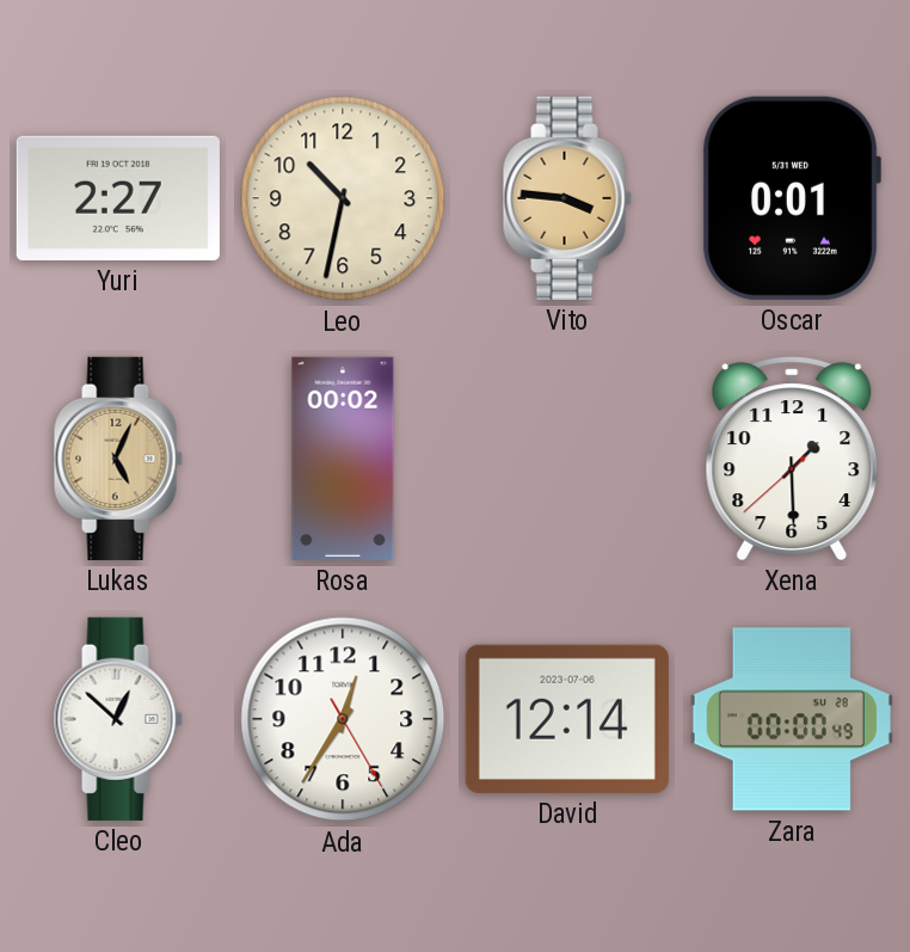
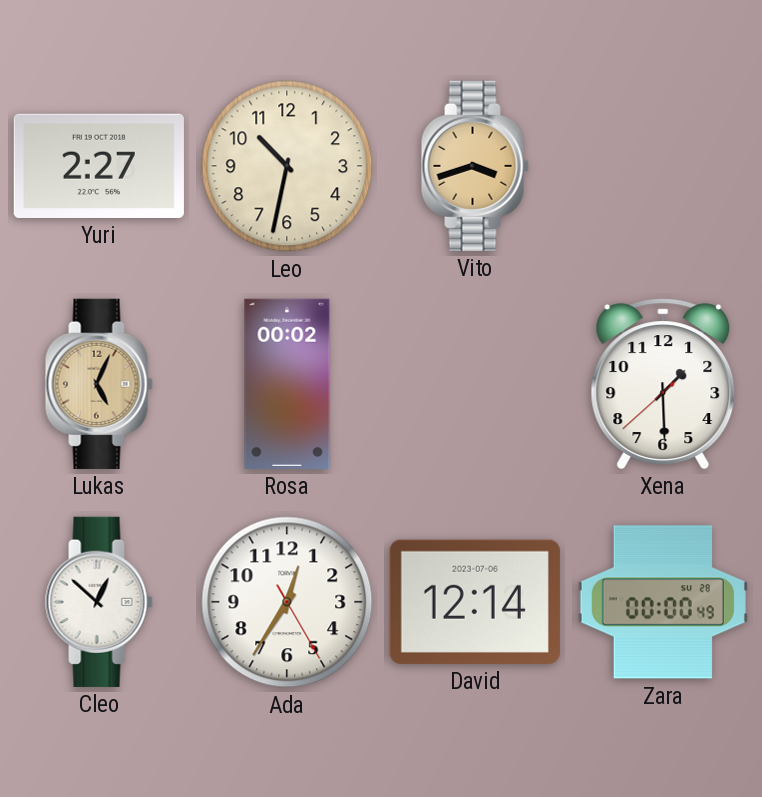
Vito: 3:46 -> 3:42
Oscar: 0:01 -> none
